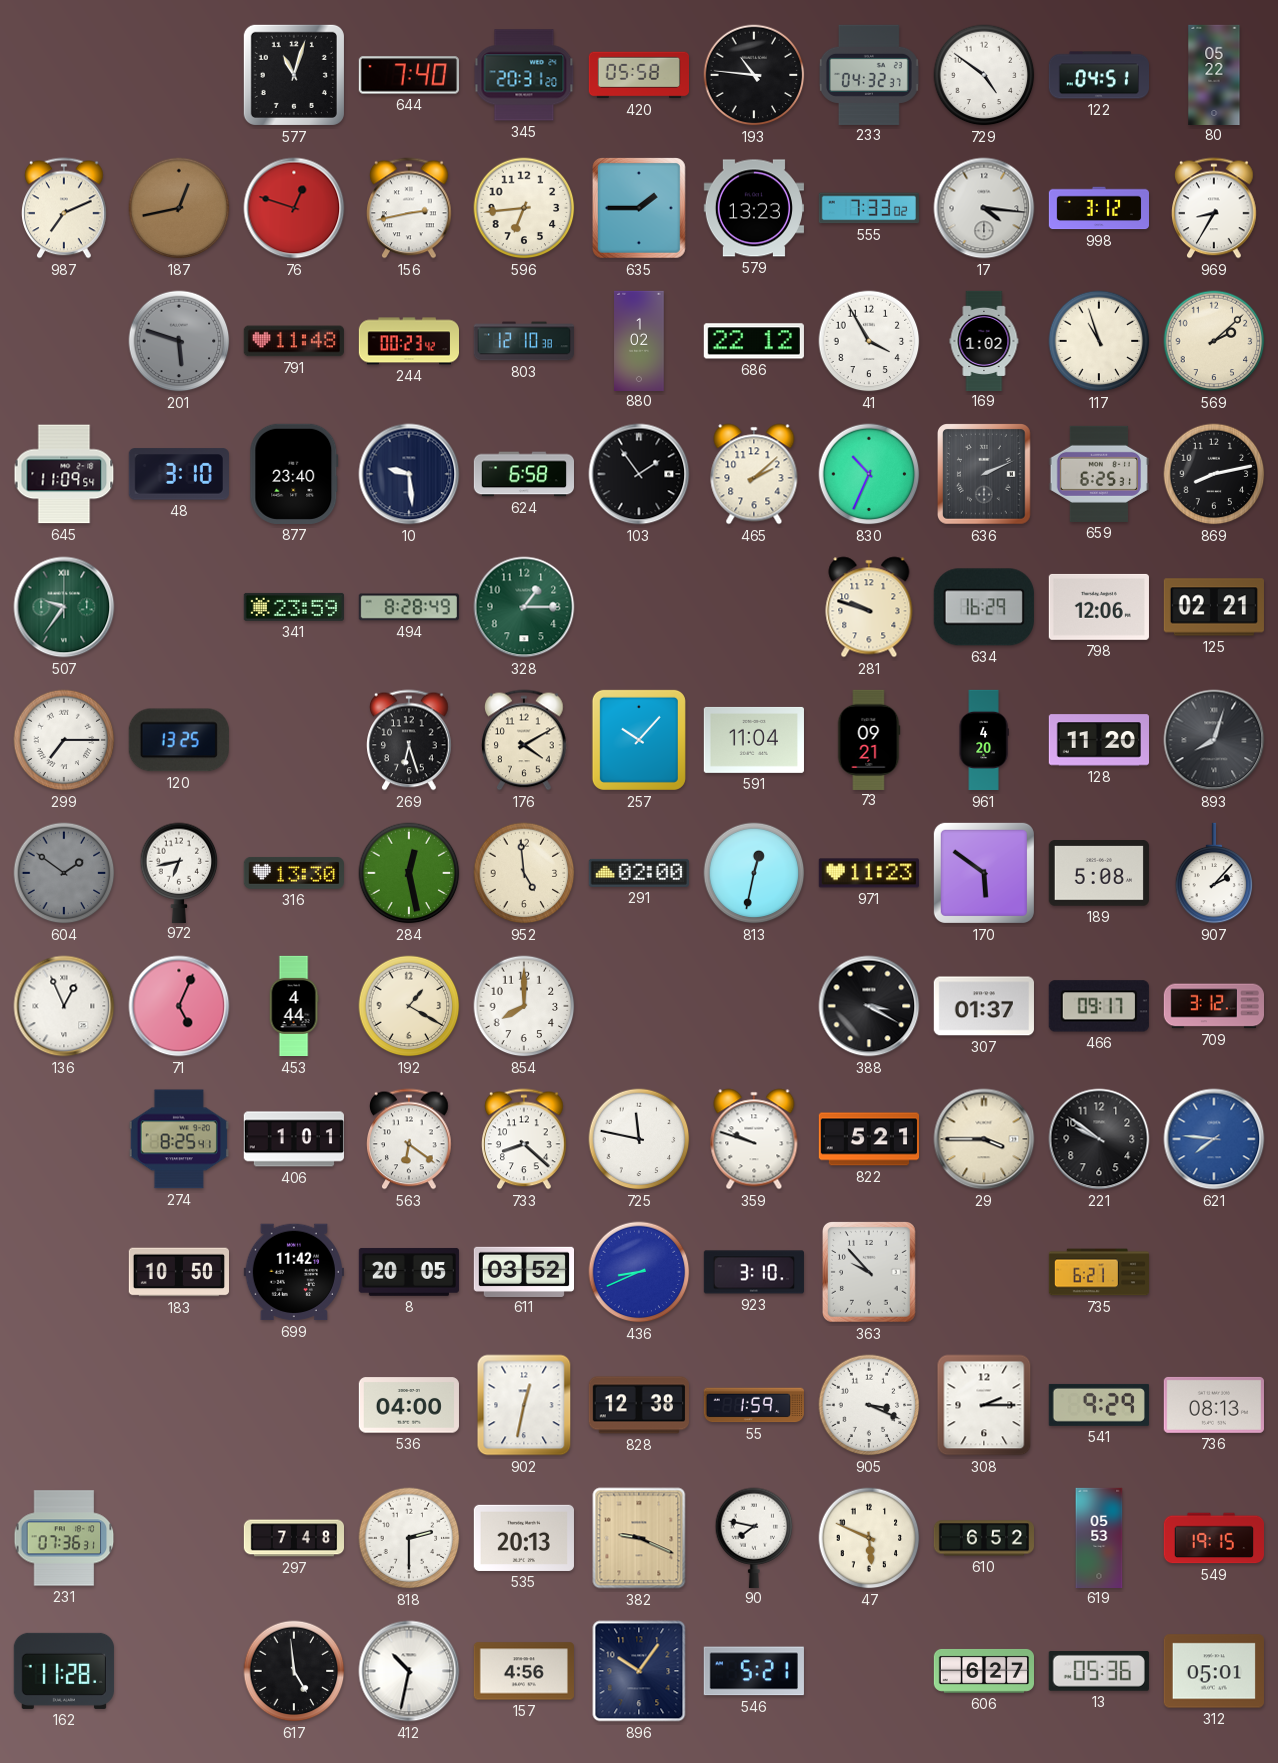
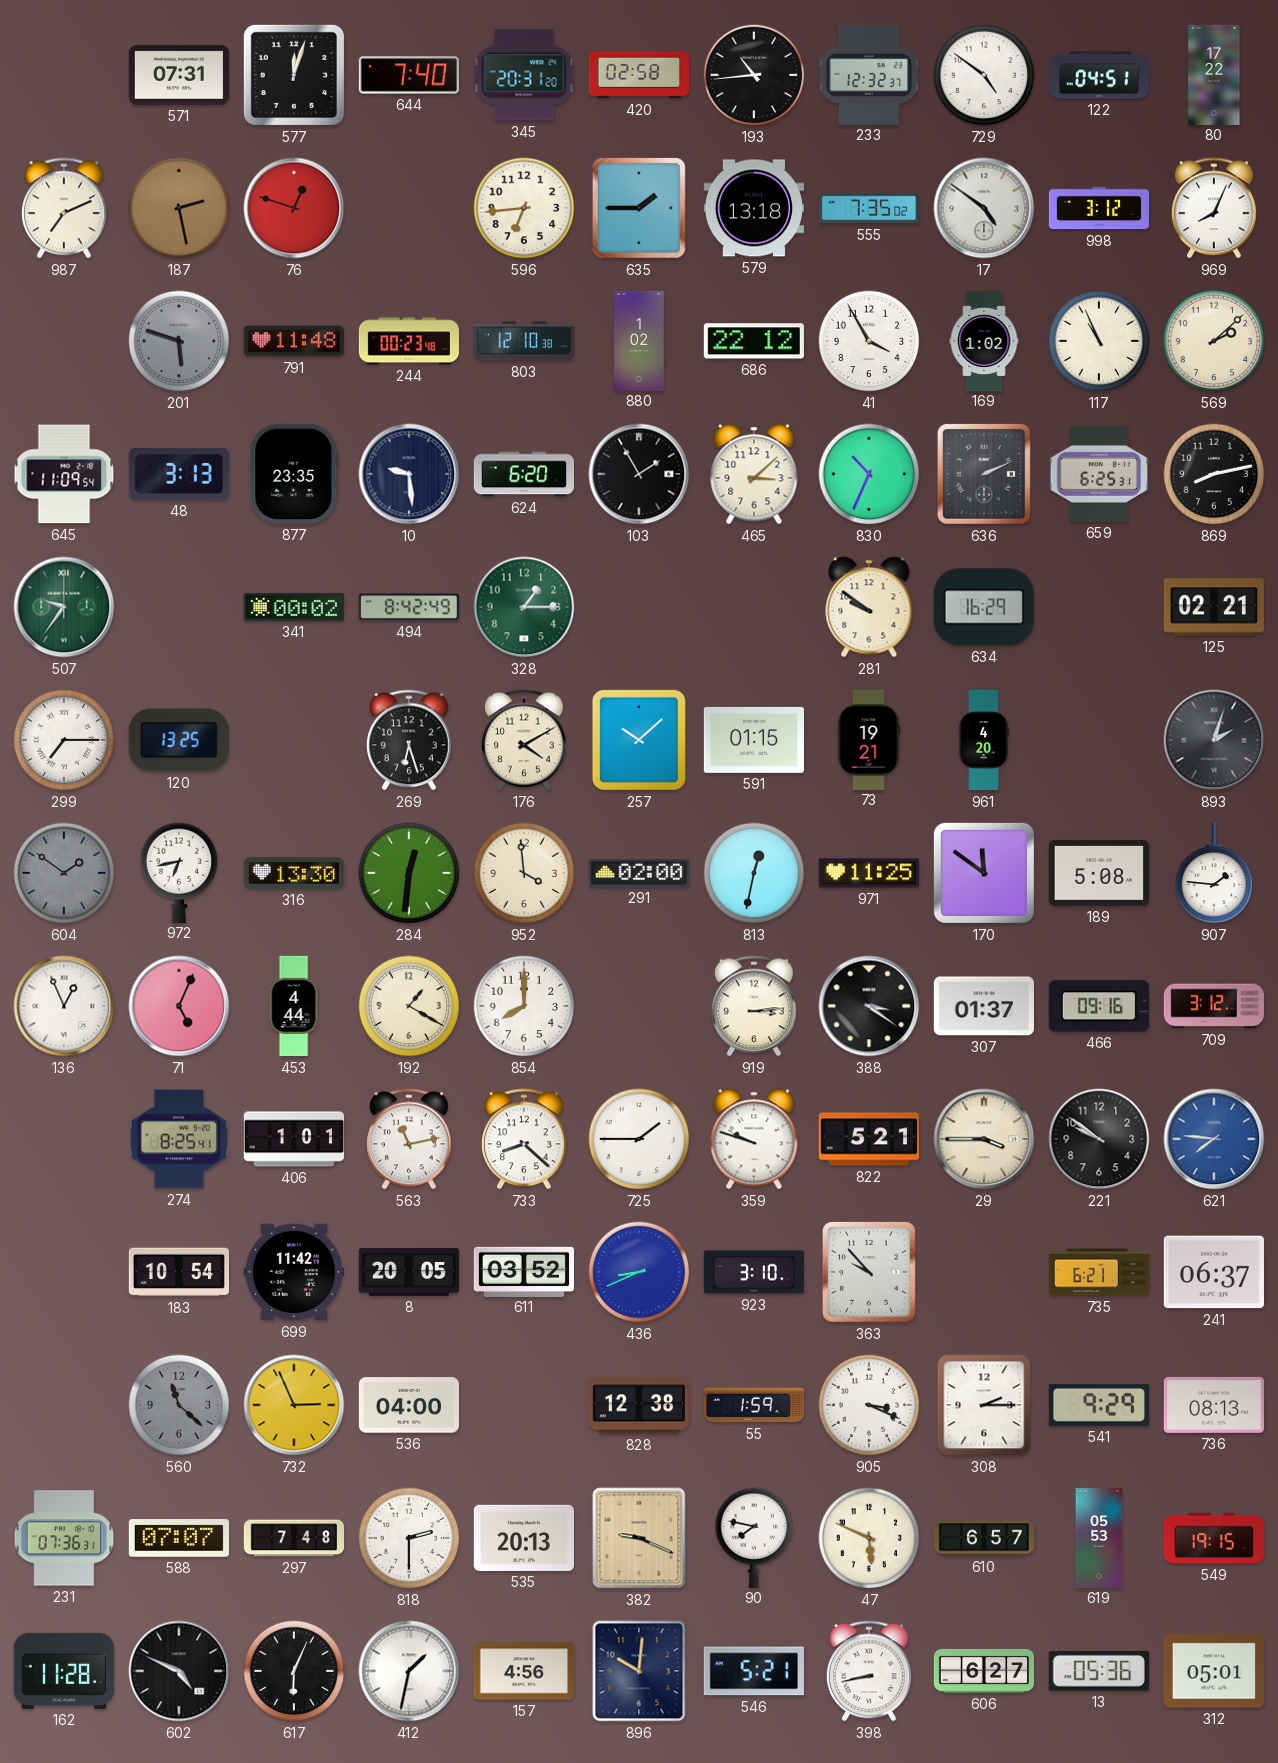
571: none -> 07:31
577: 11:03 -> 12:03
420: 05:58 -> 02:58
193: 10:46 -> 10:44
233: 04:32 -> 12:32
80: 05:22 -> 17:22
187: 12:43 -> 2:28
156: 2:43 -> none
579: 13:23 -> 13:18
555: 7:33 -> 7:35
17: 4:16 -> 4:51
969: 8:35 -> 8:04
244: 00:23:42 -> 00:23:48
117: 10:57 -> 10:56
48: 3:10 -> 3:13
877: 23:40 -> 23:35
624: 6:58 -> 6:20
103: 1:54 -> 1:55
465: 2:08 -> 3:08
341: 23:59 -> 00:02
494: 8:28 -> 8:42
281: 9:48 -> 9:51
798: 12:06 -> none
257: 10:07 -> 10:08
591: 11:04 -> 01:15
73: 09:21 -> 19:21
128: 11:20 -> none
893: 8:03 -> 2:03
284: 12:28 -> 12:31
952: 4:59 -> 3:59
971: 11:23 -> 11:25
170: 5:51 -> 11:51
907: 2:07 -> 1:46
919: none -> 3:14
388: 3:20 -> 3:21
466: 09:17 -> 09:16
563: 6:21 -> 11:13
725: 11:47 -> 1:45
183: 10:50 -> 10:54
241: none -> 06:37
560: none -> 11:22
732: none -> 2:56
902: 12:32 -> none
588: none -> 07:07
610: 6:52 -> 6:57
602: none -> 4:49
617: 4:59 -> 6:04
412: 10:32 -> 1:32
896: 10:06 -> 10:01
398: none -> 8:43
